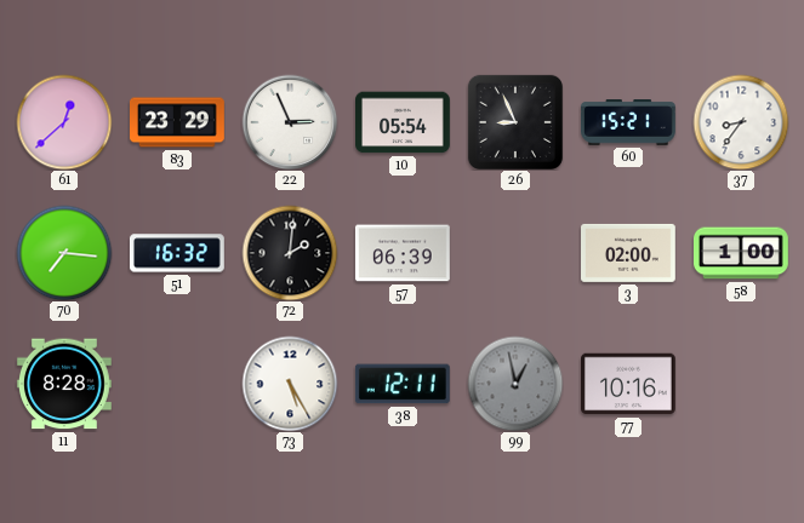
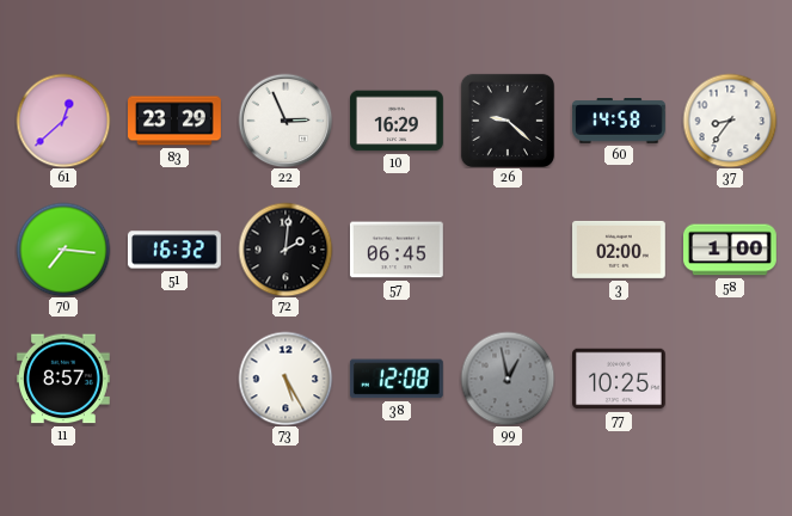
10: 05:54 -> 16:29
26: 8:56 -> 9:22
60: 15:21 -> 14:58
57: 06:39 -> 06:45
11: 8:28 -> 8:57
38: 12:11 -> 12:08
77: 10:16 -> 10:25
